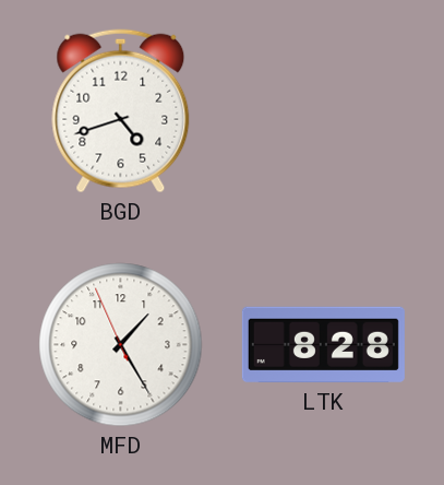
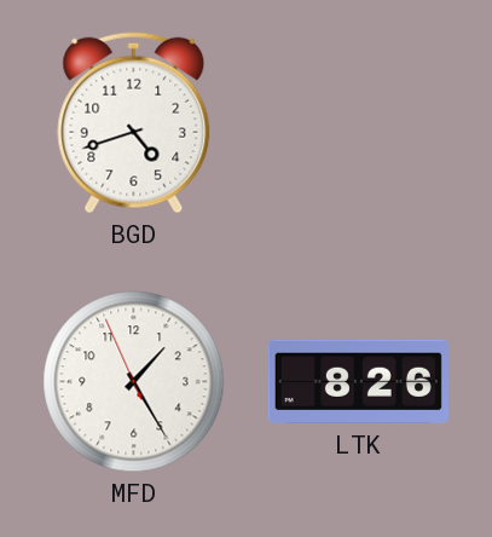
LTK: 8:28 -> 8:26
